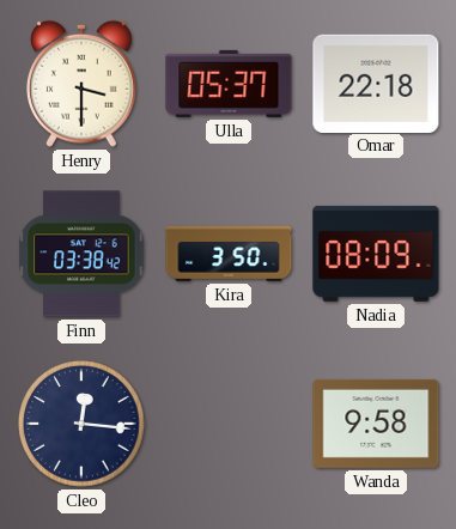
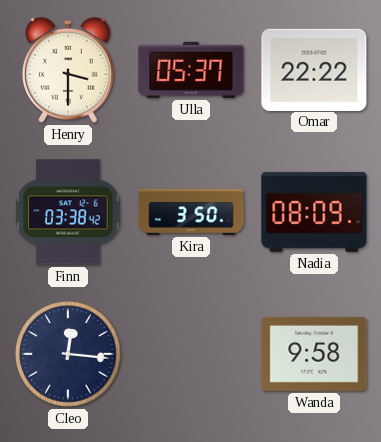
Omar: 22:18 -> 22:22
